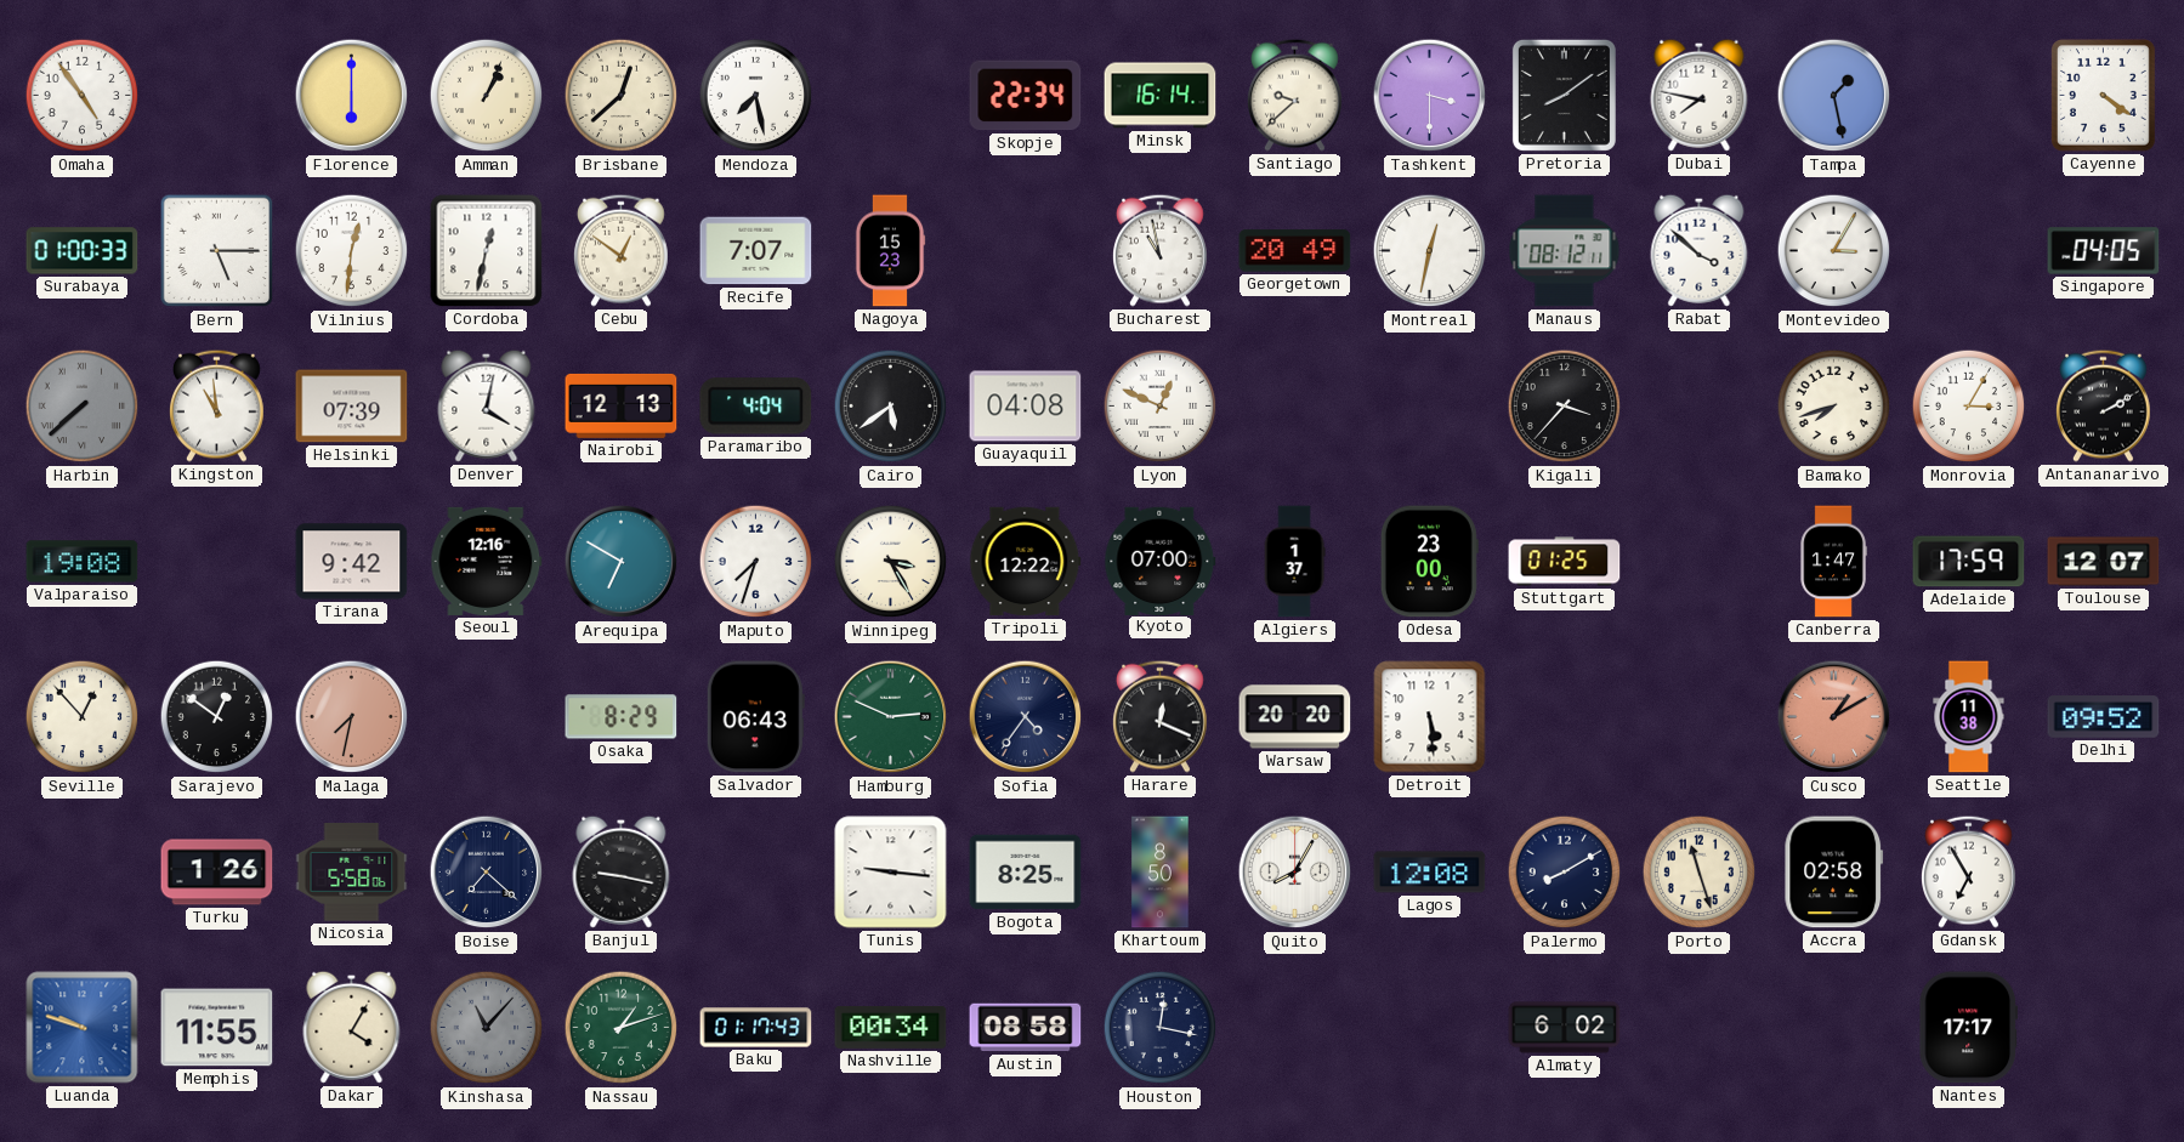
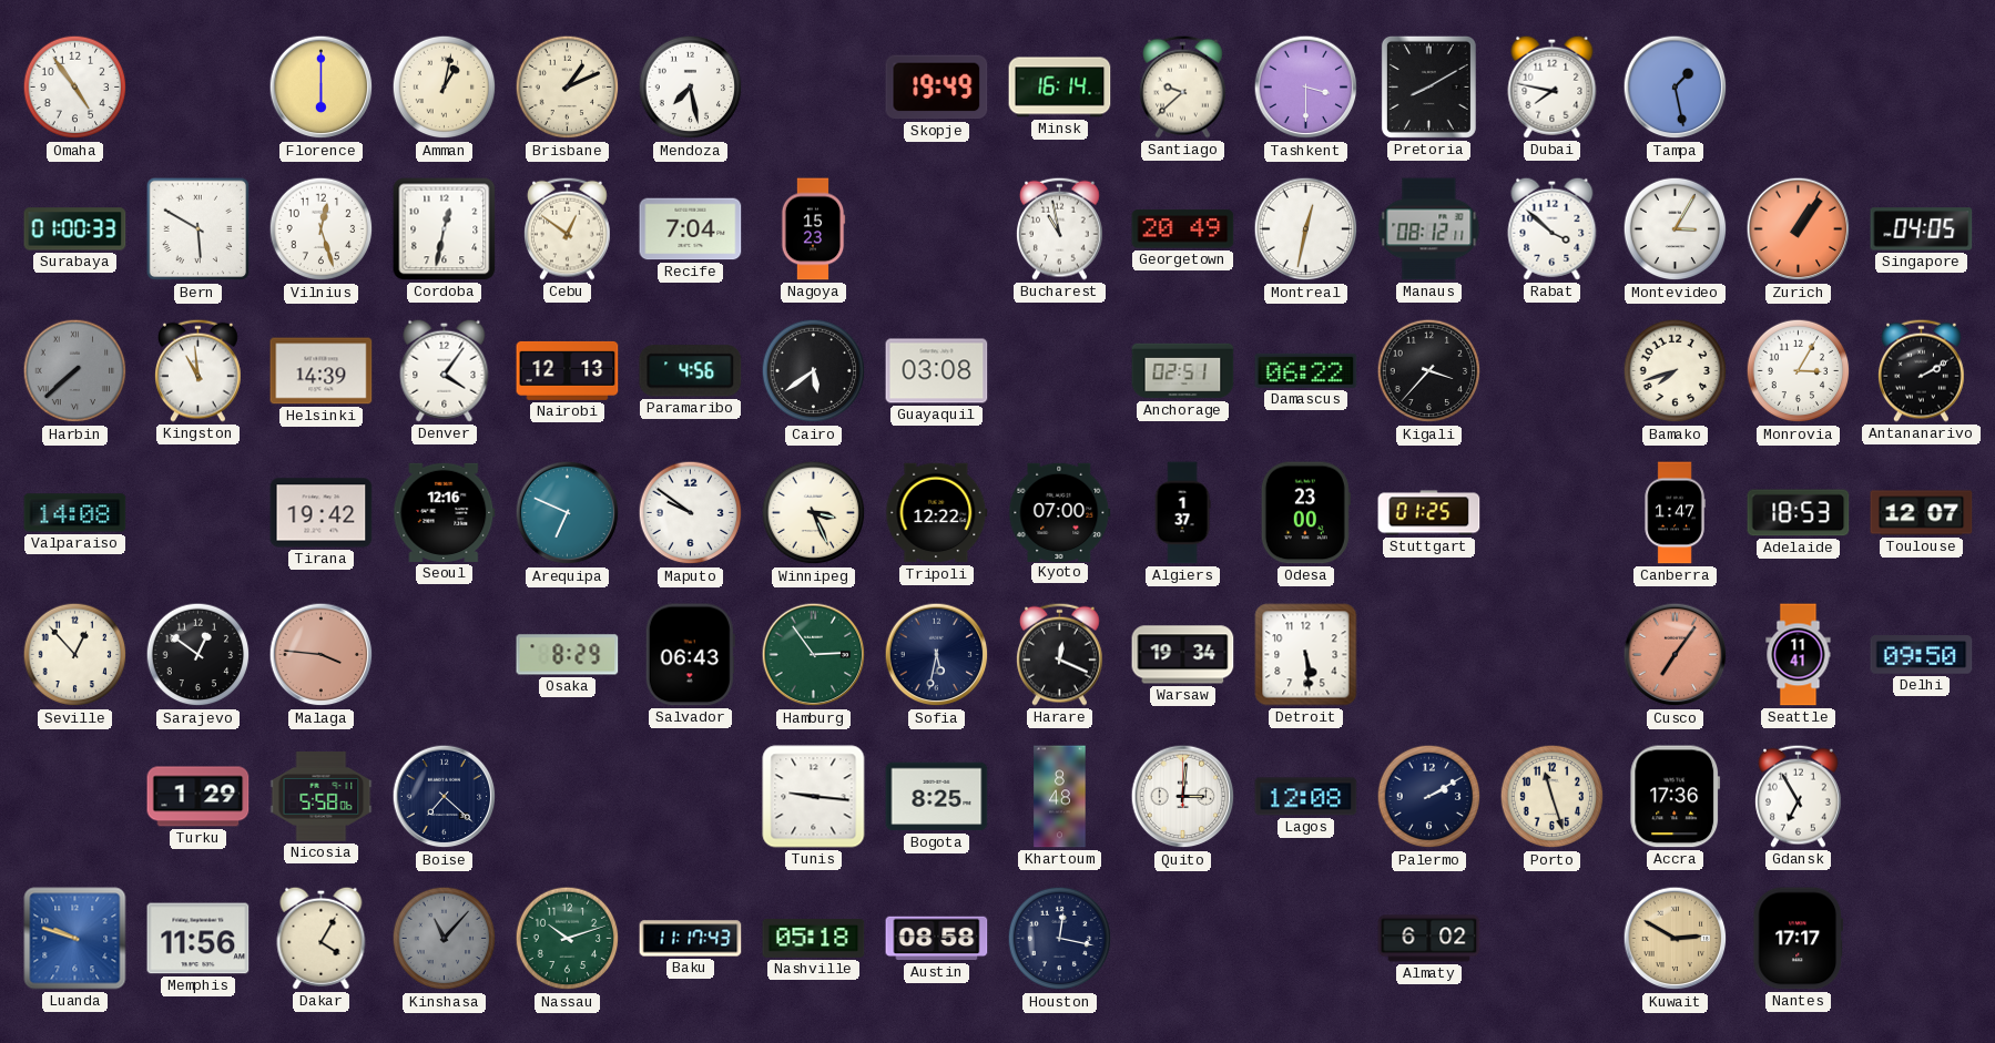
Amman: 1:04 -> 1:02
Brisbane: 12:38 -> 1:11
Skopje: 22:34 -> 19:49
Pretoria: 8:09 -> 8:10
Cayenne: 4:21 -> none
Bern: 5:15 -> 5:50
Vilnius: 12:31 -> 12:27
Recife: 7:07 -> 7:04
Zurich: none -> 1:06
Helsinki: 07:39 -> 14:39
Denver: 4:02 -> 4:06
Paramaribo: 4:04 -> 4:56
Guayaquil: 04:08 -> 03:08
Lyon: 12:49 -> none
Anchorage: none -> 02:51
Damascus: none -> 06:22
Valparaiso: 19:08 -> 14:08
Tirana: 9:42 -> 19:42
Arequipa: 6:50 -> 6:49
Maputo: 7:33 -> 9:51
Winnipeg: 3:25 -> 3:26
Adelaide: 17:59 -> 18:53
Malaga: 7:32 -> 3:46
Hamburg: 2:49 -> 2:54
Sofia: 4:36 -> 5:32
Warsaw: 20:20 -> 19:34
Cusco: 1:10 -> 7:06
Seattle: 11:38 -> 11:41
Delhi: 09:52 -> 09:50
Turku: 1:26 -> 1:29
Banjul: 9:17 -> none
Khartoum: 8:50 -> 8:48
Quito: 8:05 -> 3:01
Palermo: 8:10 -> 2:10
Accra: 02:58 -> 17:36
Memphis: 11:55 -> 11:56
Nassau: 1:12 -> 10:12
Baku: 01:17 -> 11:17
Nashville: 00:34 -> 05:18
Kuwait: none -> 2:50
